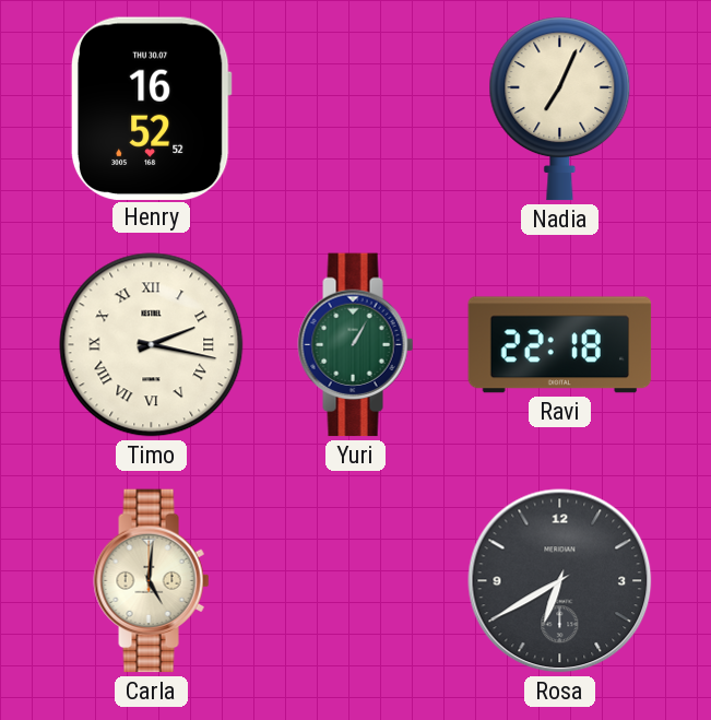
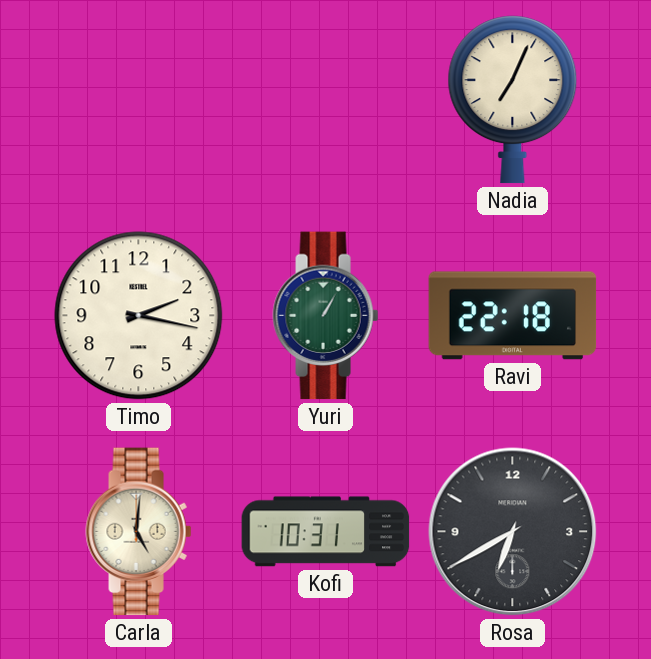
Henry: 16:52 -> none
Timo numerals: Roman -> Arabic
Kofi: none -> 10:31
